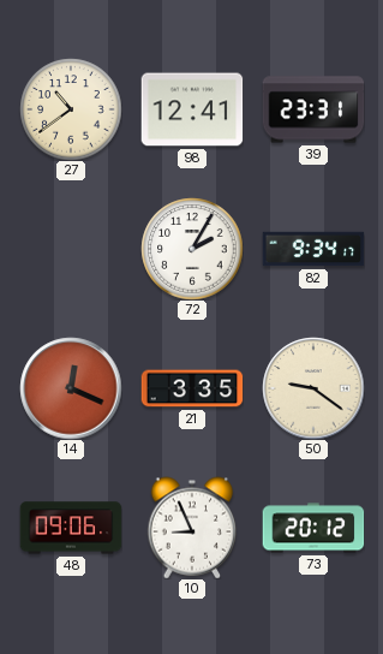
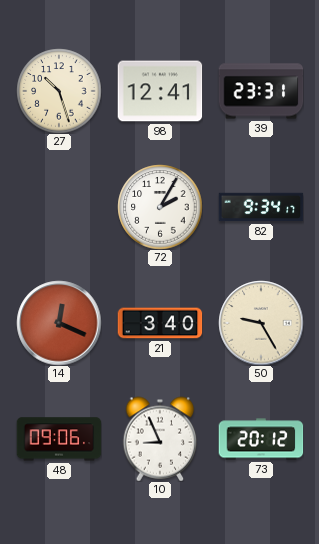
27: 10:39 -> 10:27
21: 3:35 -> 3:40
50: 9:21 -> 9:25
